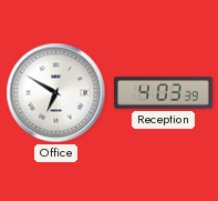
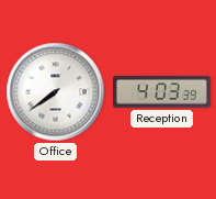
Office: 6:50 -> 7:39
